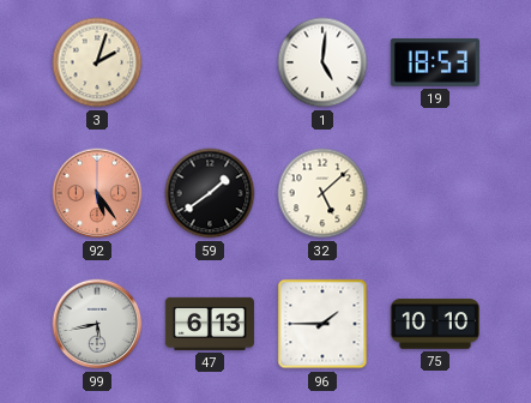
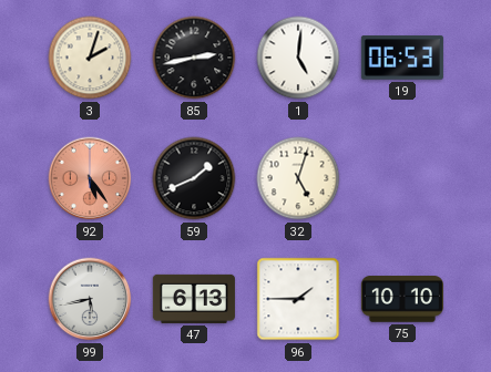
85: none -> 2:43
19: 18:53 -> 06:53
59: 1:39 -> 1:41
32: 5:08 -> 5:03
